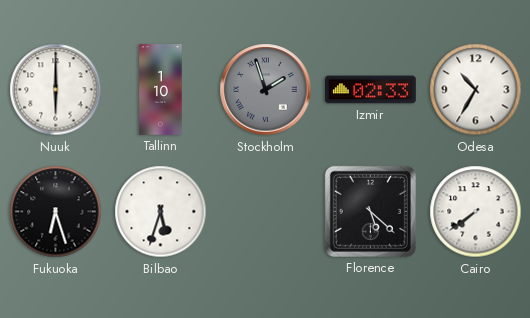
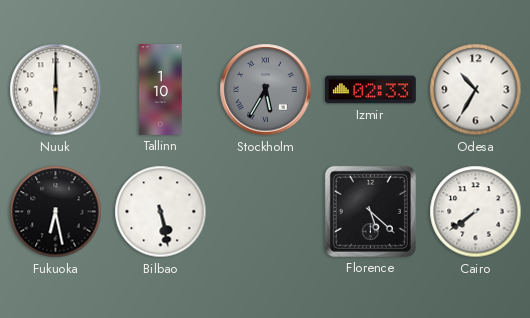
Stockholm: 1:57 -> 5:35
Fukuoka: 6:27 -> 6:28
Bilbao: 5:33 -> 5:28
